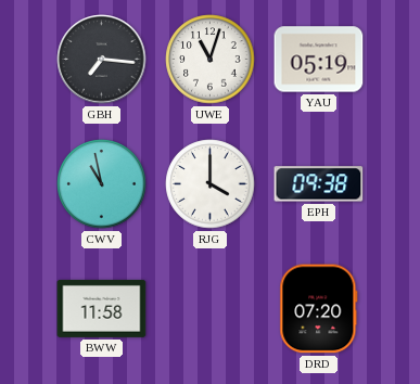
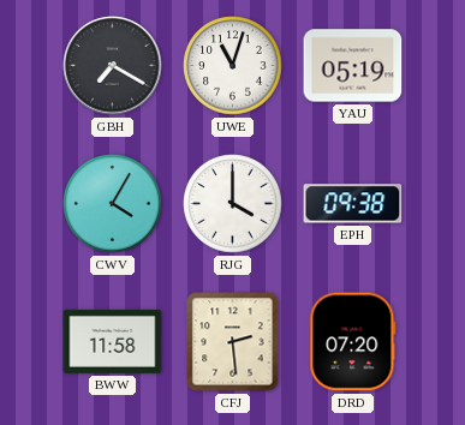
GBH: 7:16 -> 7:20
CWV: 10:58 -> 4:05
CFJ: none -> 2:29
